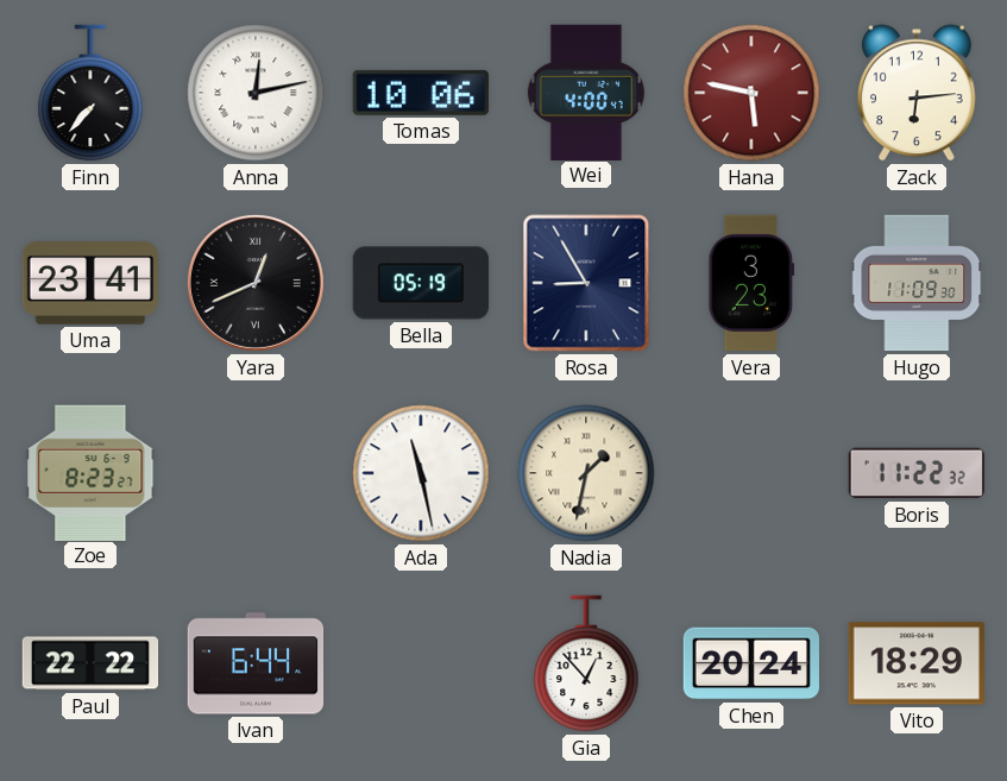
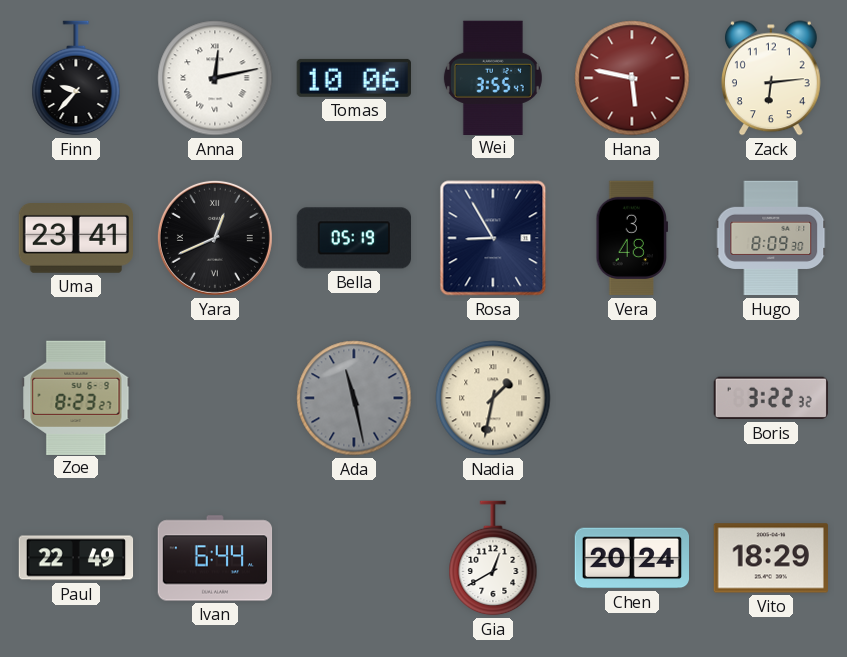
Finn: 7:37 -> 9:37
Wei: 4:00 -> 3:55
Vera: 3:23 -> 3:48
Hugo: 11:09 -> 8:09
Ada dial: white -> grey
Boris: 11:22 -> 3:22
Paul: 22:22 -> 22:49
Gia: 12:53 -> 12:40
